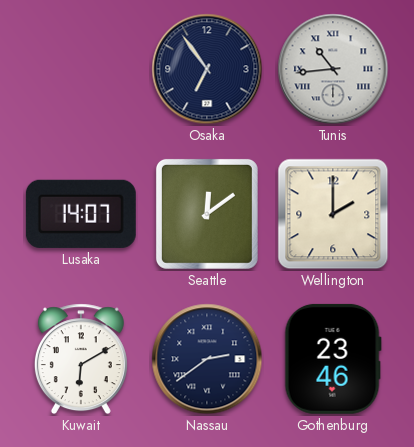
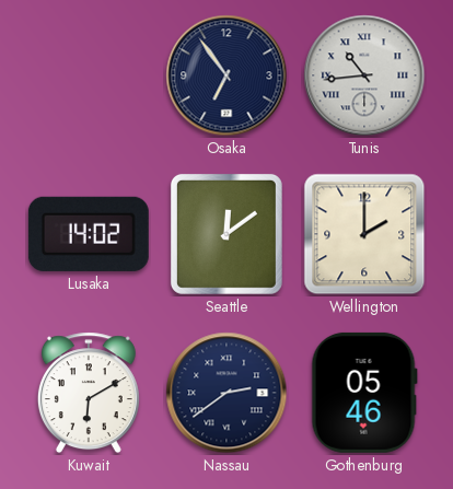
Lusaka: 14:07 -> 14:02
Gothenburg: 23:46 -> 05:46
